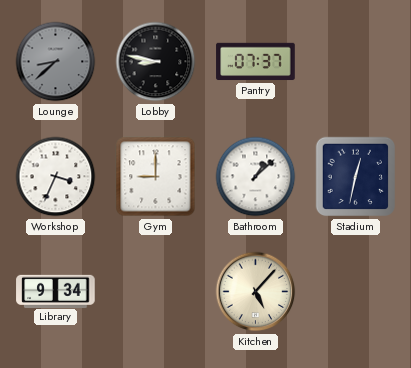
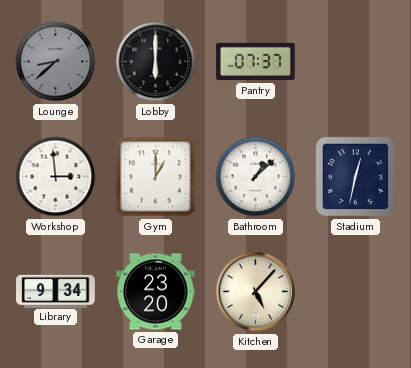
Lobby: 8:47 -> 6:00
Workshop: 3:34 -> 2:59
Gym: 9:00 -> 1:00
Garage: none -> 23:20
